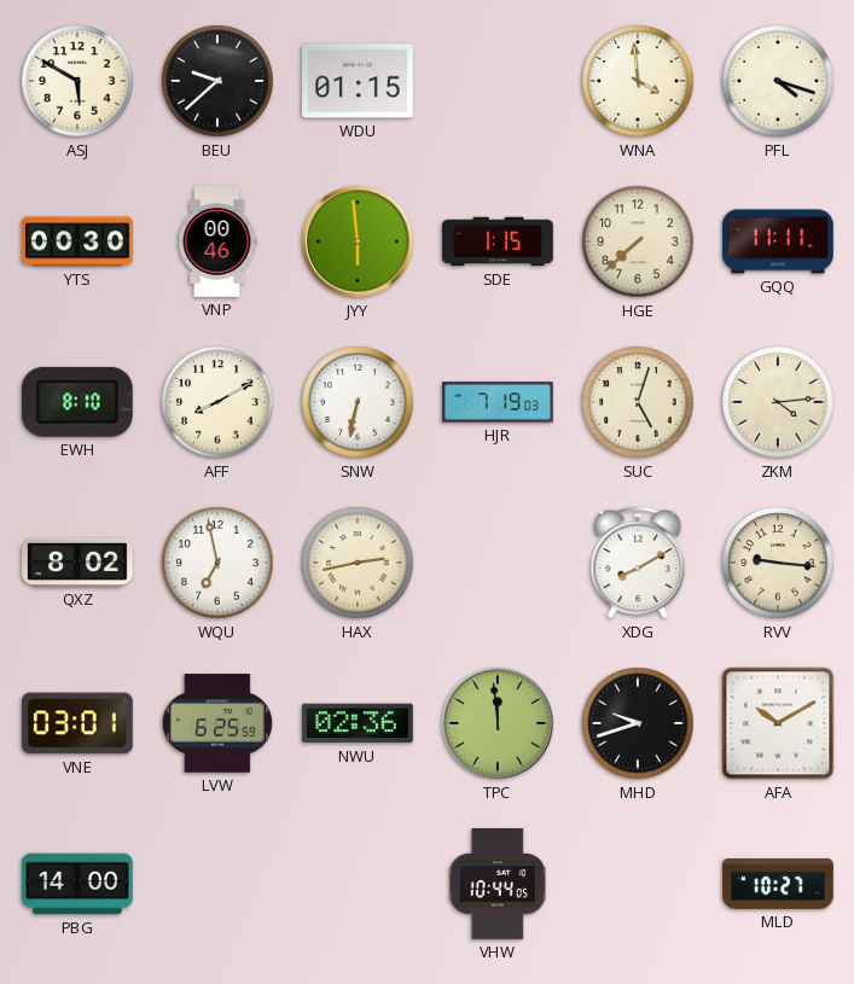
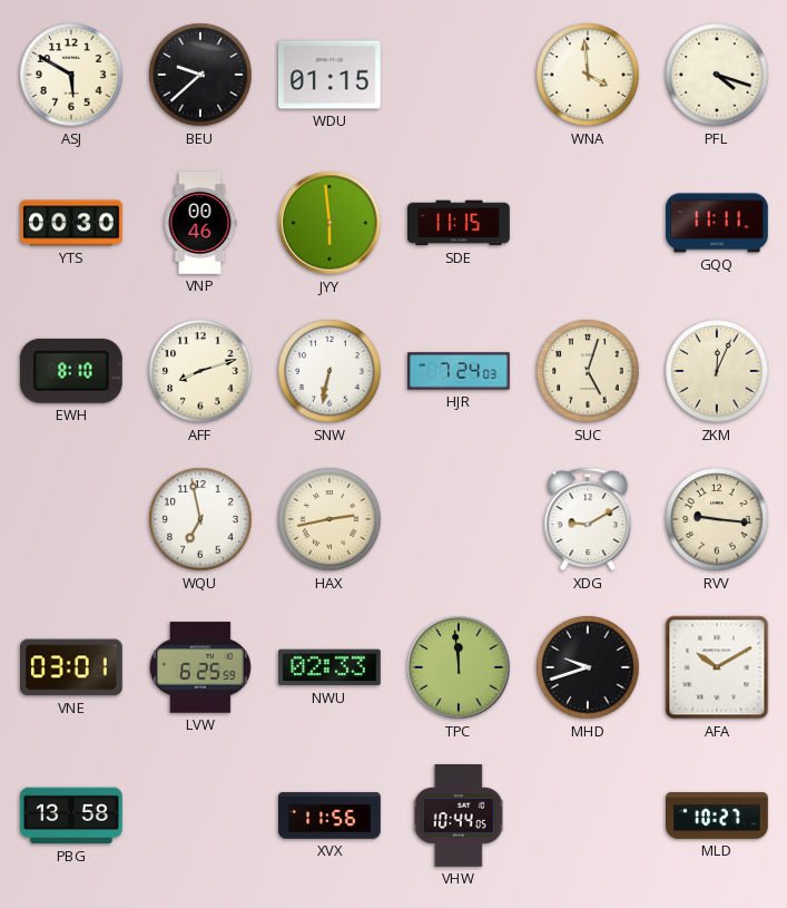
SDE: 1:15 -> 11:15
HGE: 7:38 -> none
AFF: 8:10 -> 8:12
HJR: 7:19 -> 7:24
ZKM: 4:14 -> 12:04
QXZ: 8:02 -> none
XDG: 8:10 -> 9:10
NWU: 02:36 -> 02:33
PBG: 14:00 -> 13:58
XVX: none -> 11:56
